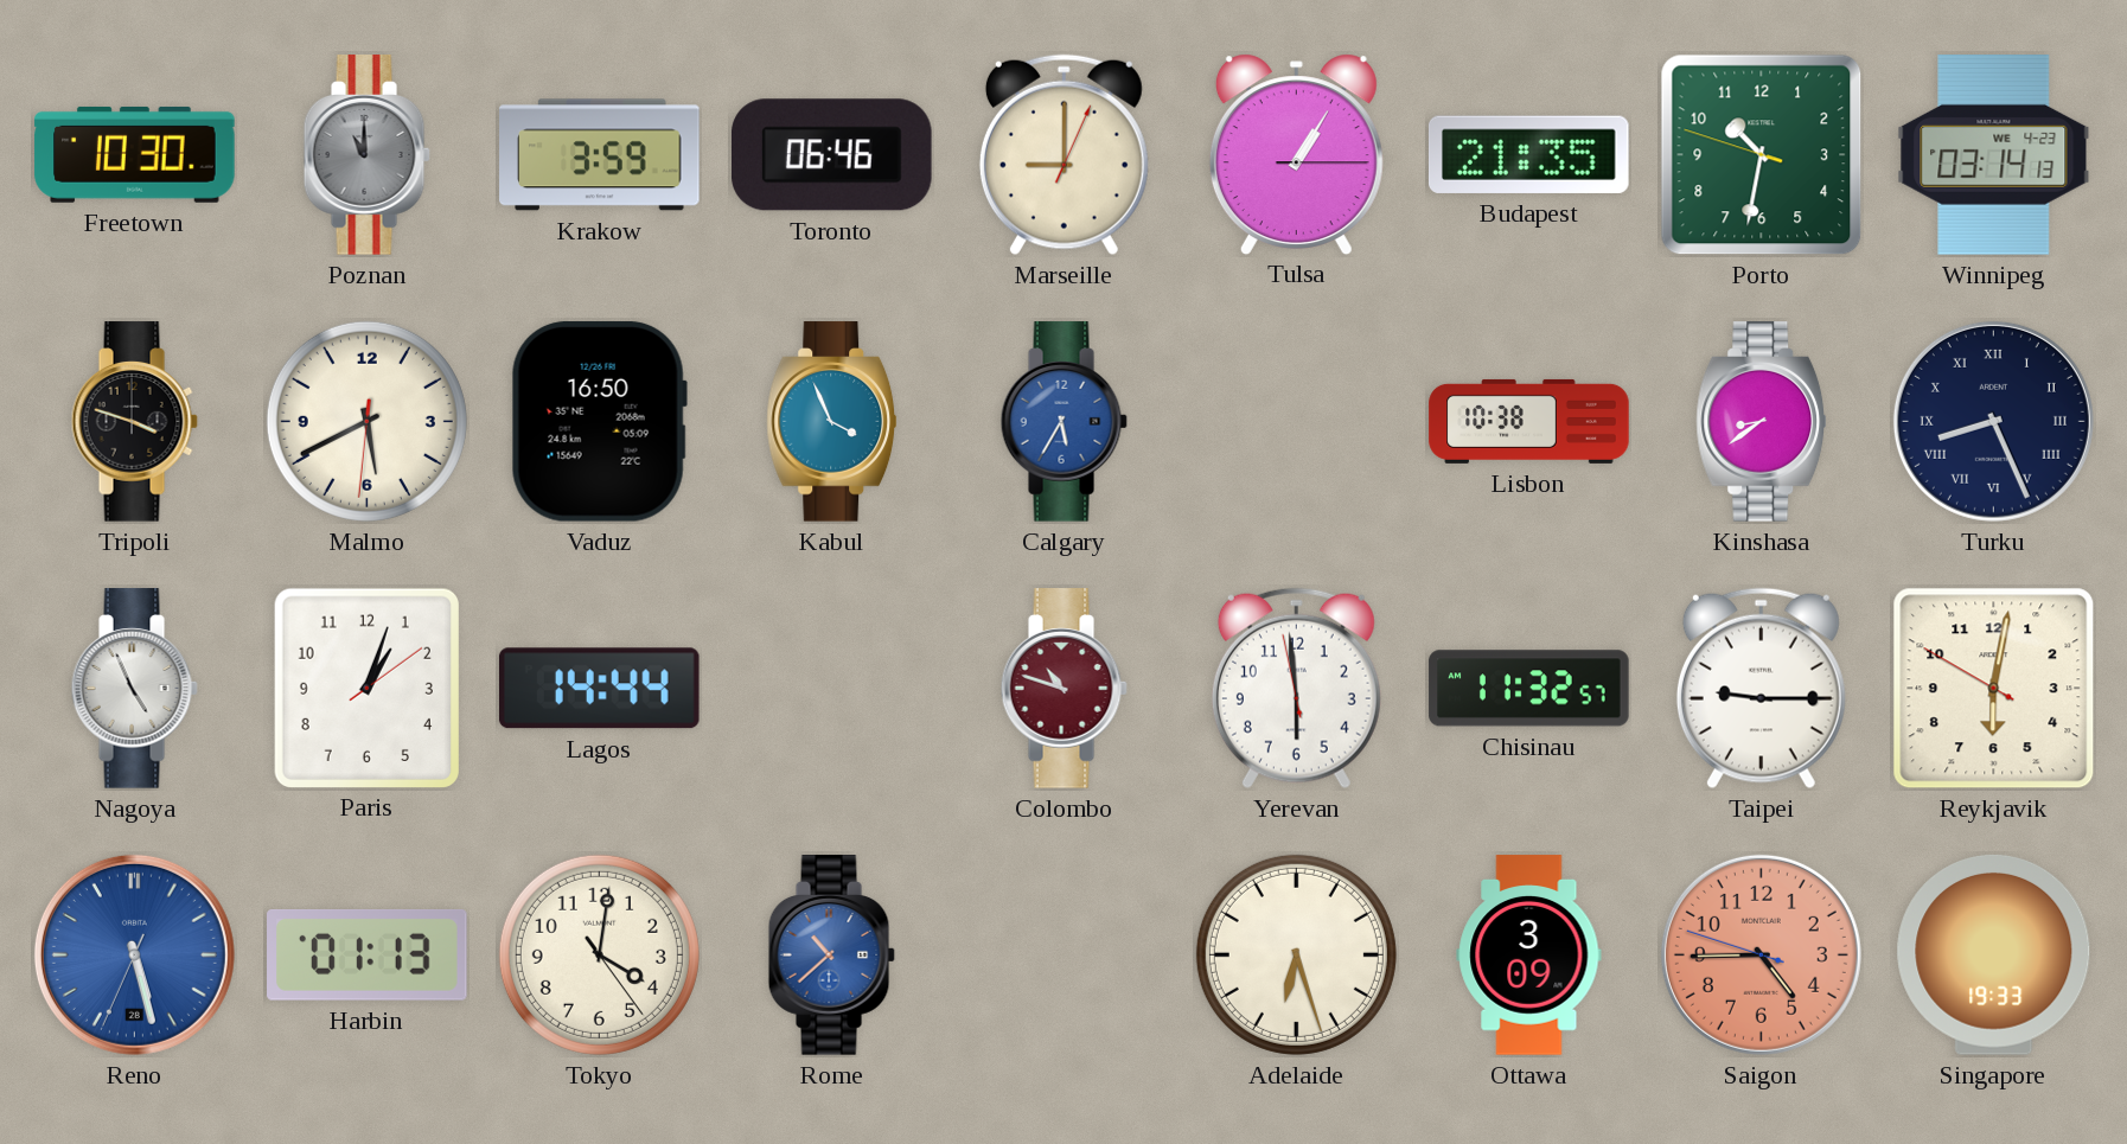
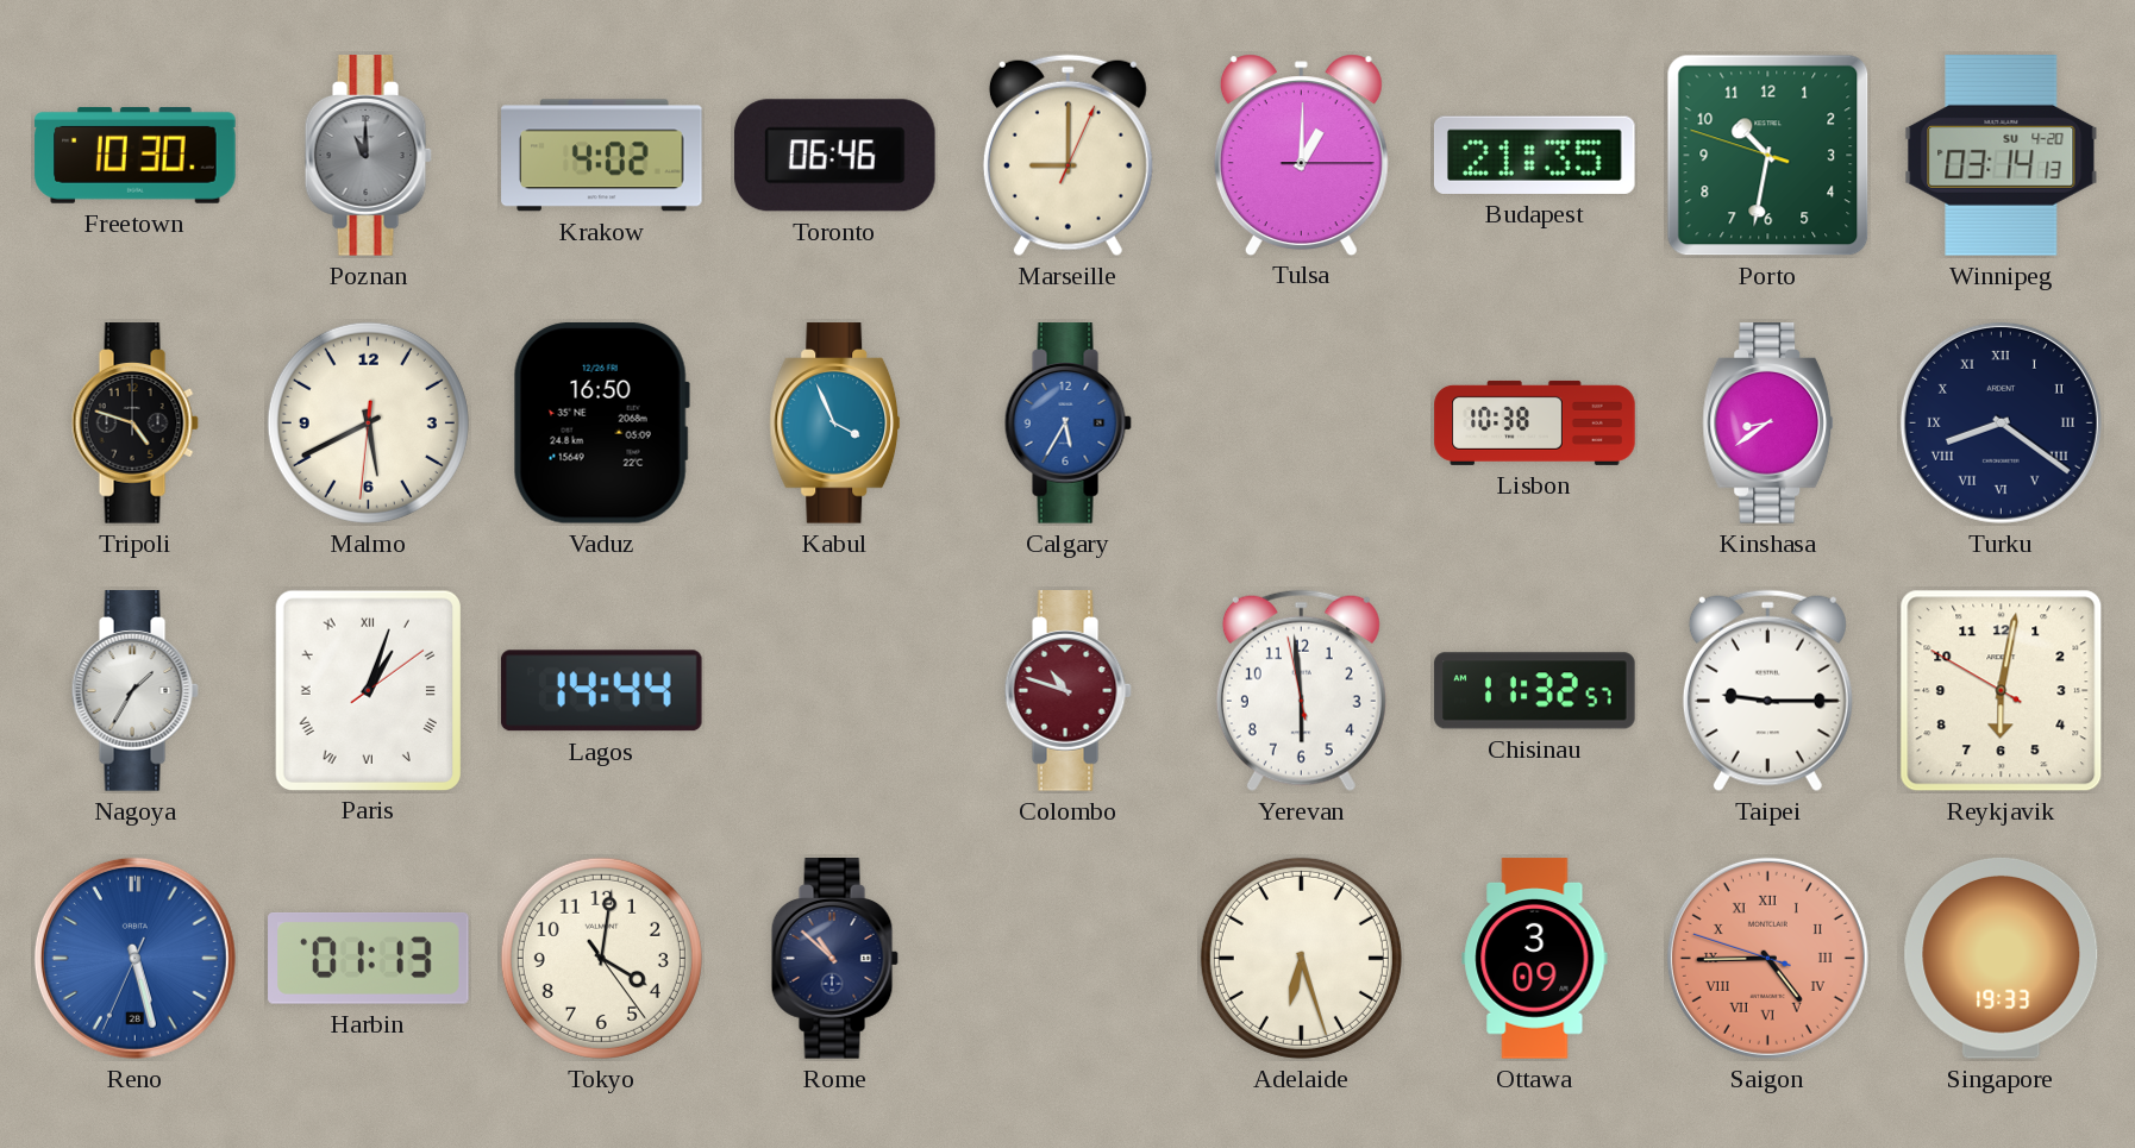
Krakow: 3:59 -> 4:02
Tulsa: 1:05 -> 1:00
Winnipeg date: WE 4-23 -> SU 4-20
Tripoli: 3:48 -> 4:48
Turku: 8:26 -> 8:21
Nagoya: 4:56 -> 1:35
Paris numerals: Arabic -> Roman
Rome: 10:38 -> 10:52
Rome dial: blue -> navy
Saigon numerals: Arabic -> Roman
